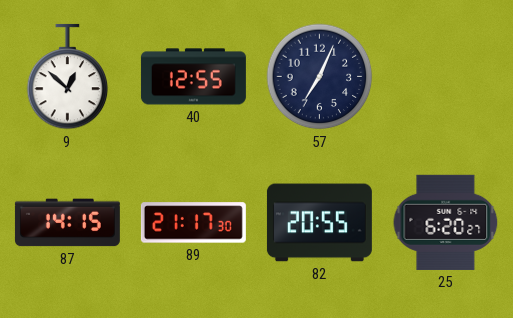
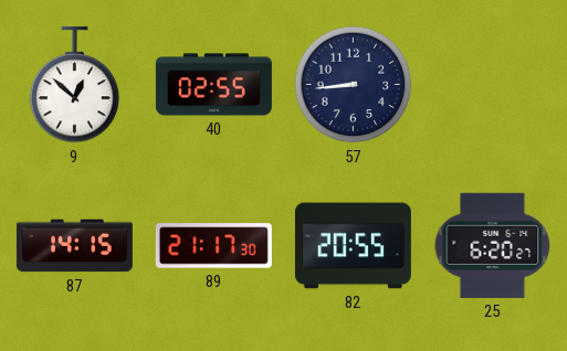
40: 12:55 -> 02:55
57: 7:04 -> 8:44
